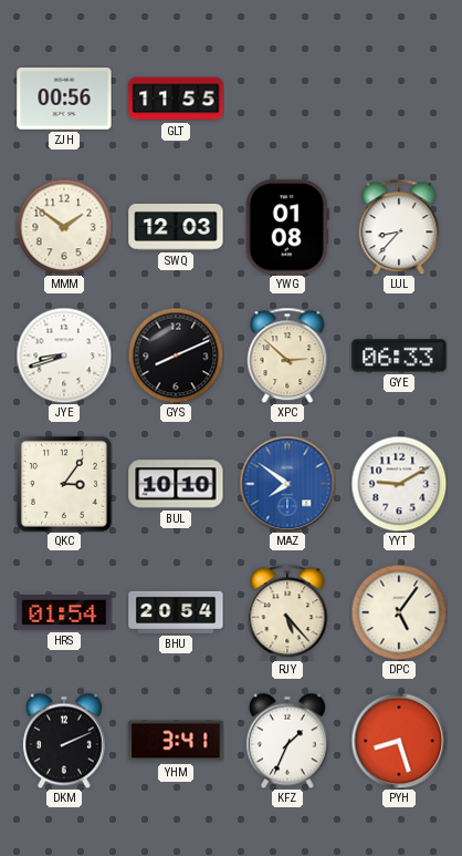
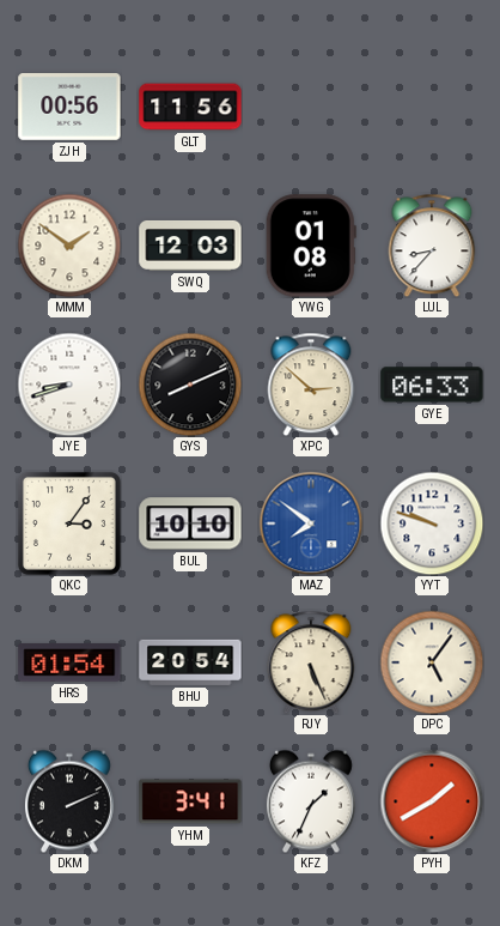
GLT: 11:55 -> 11:56
YYT: 9:10 -> 9:48
RJY: 5:23 -> 5:26
PYH: 8:27 -> 1:40
